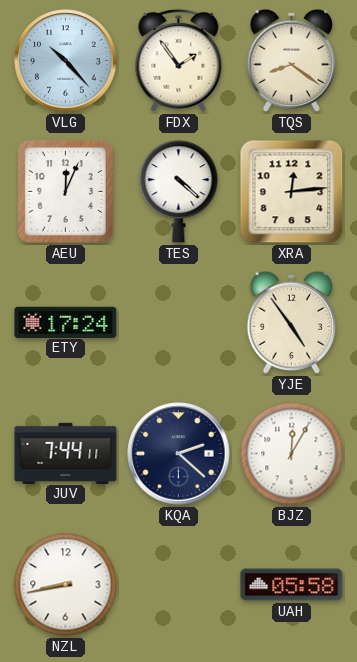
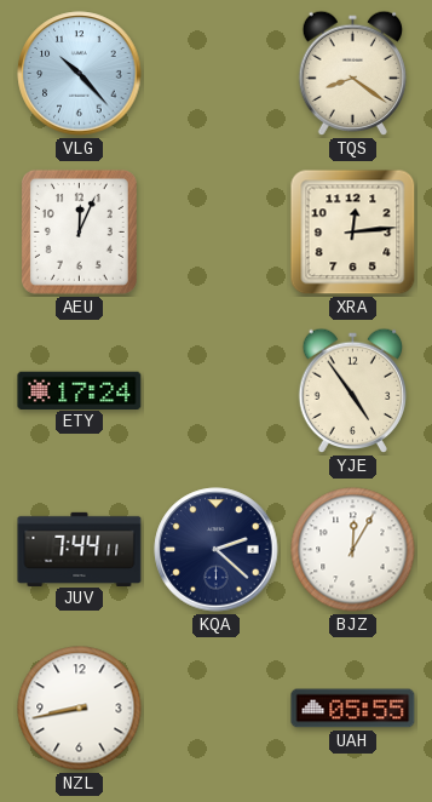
FDX: 1:54 -> none
TES: 4:22 -> none
UAH: 05:58 -> 05:55
